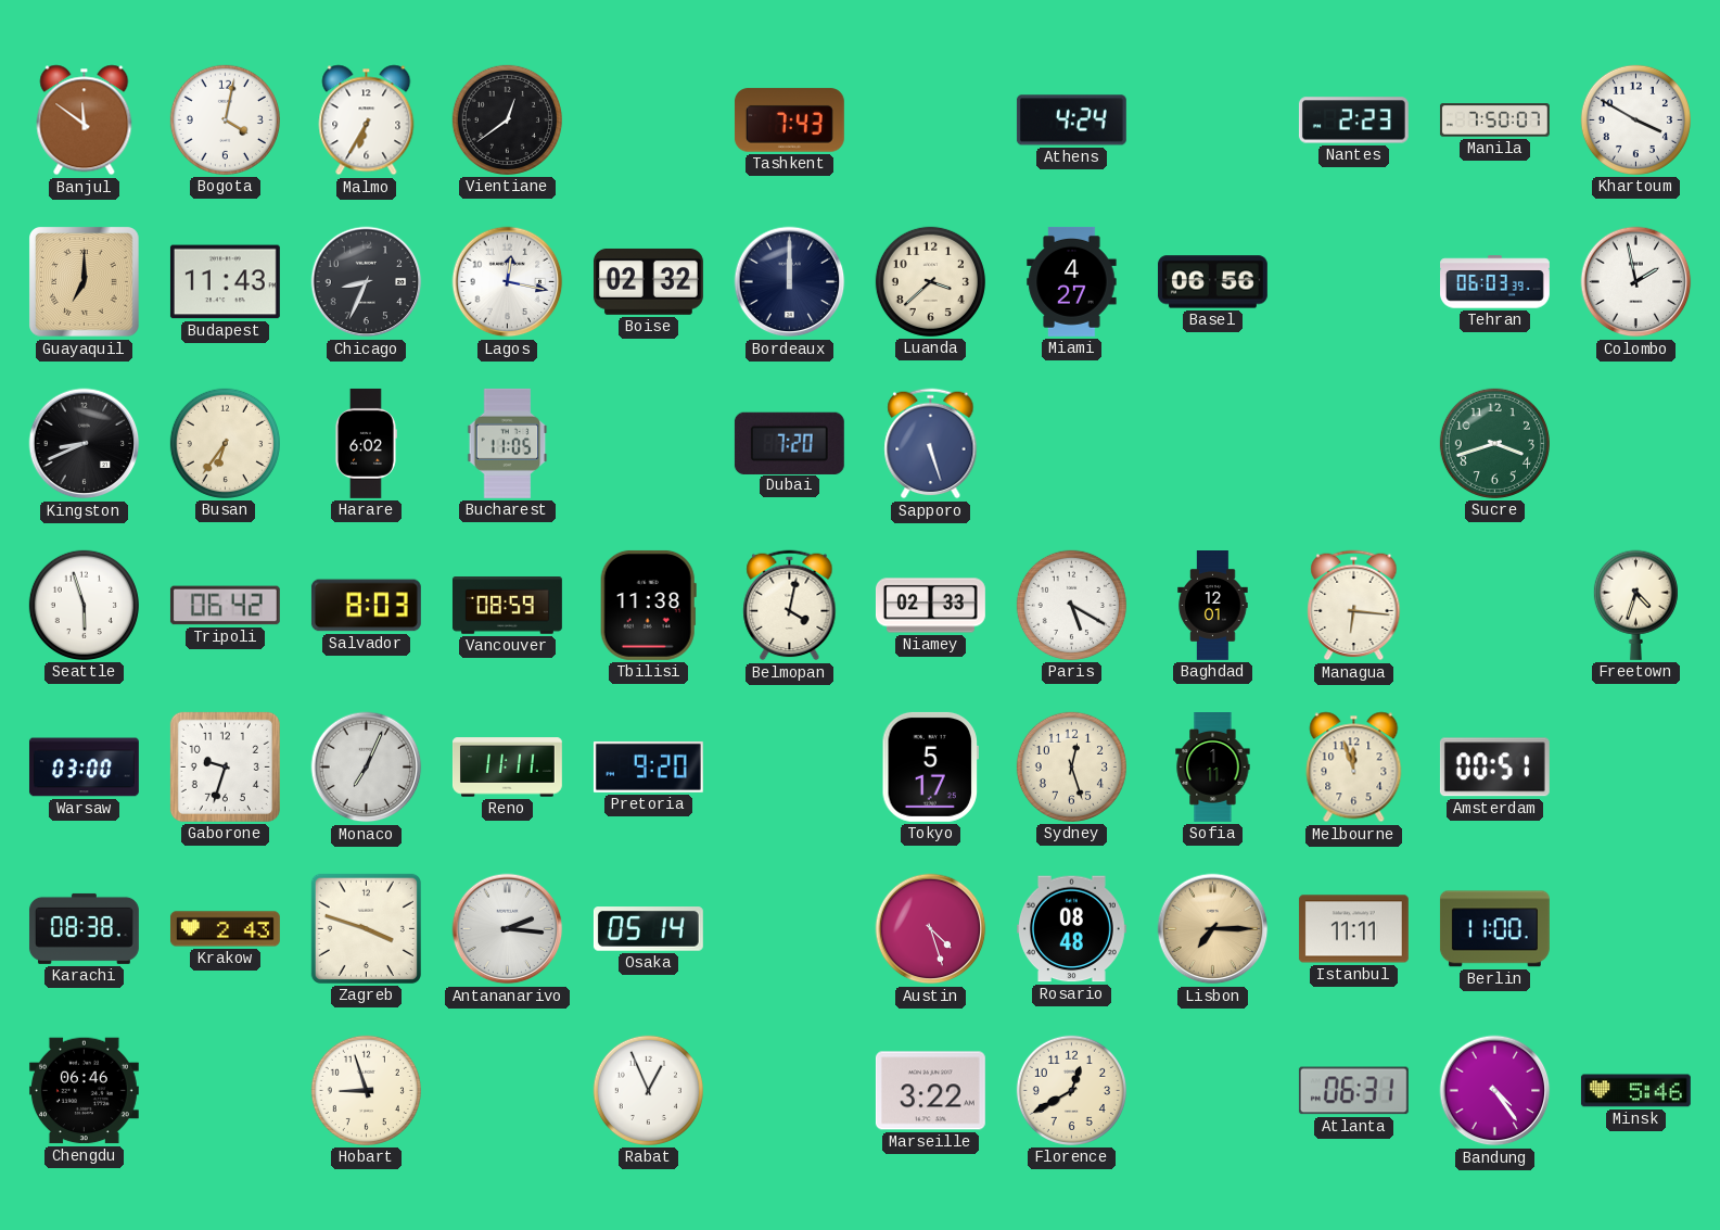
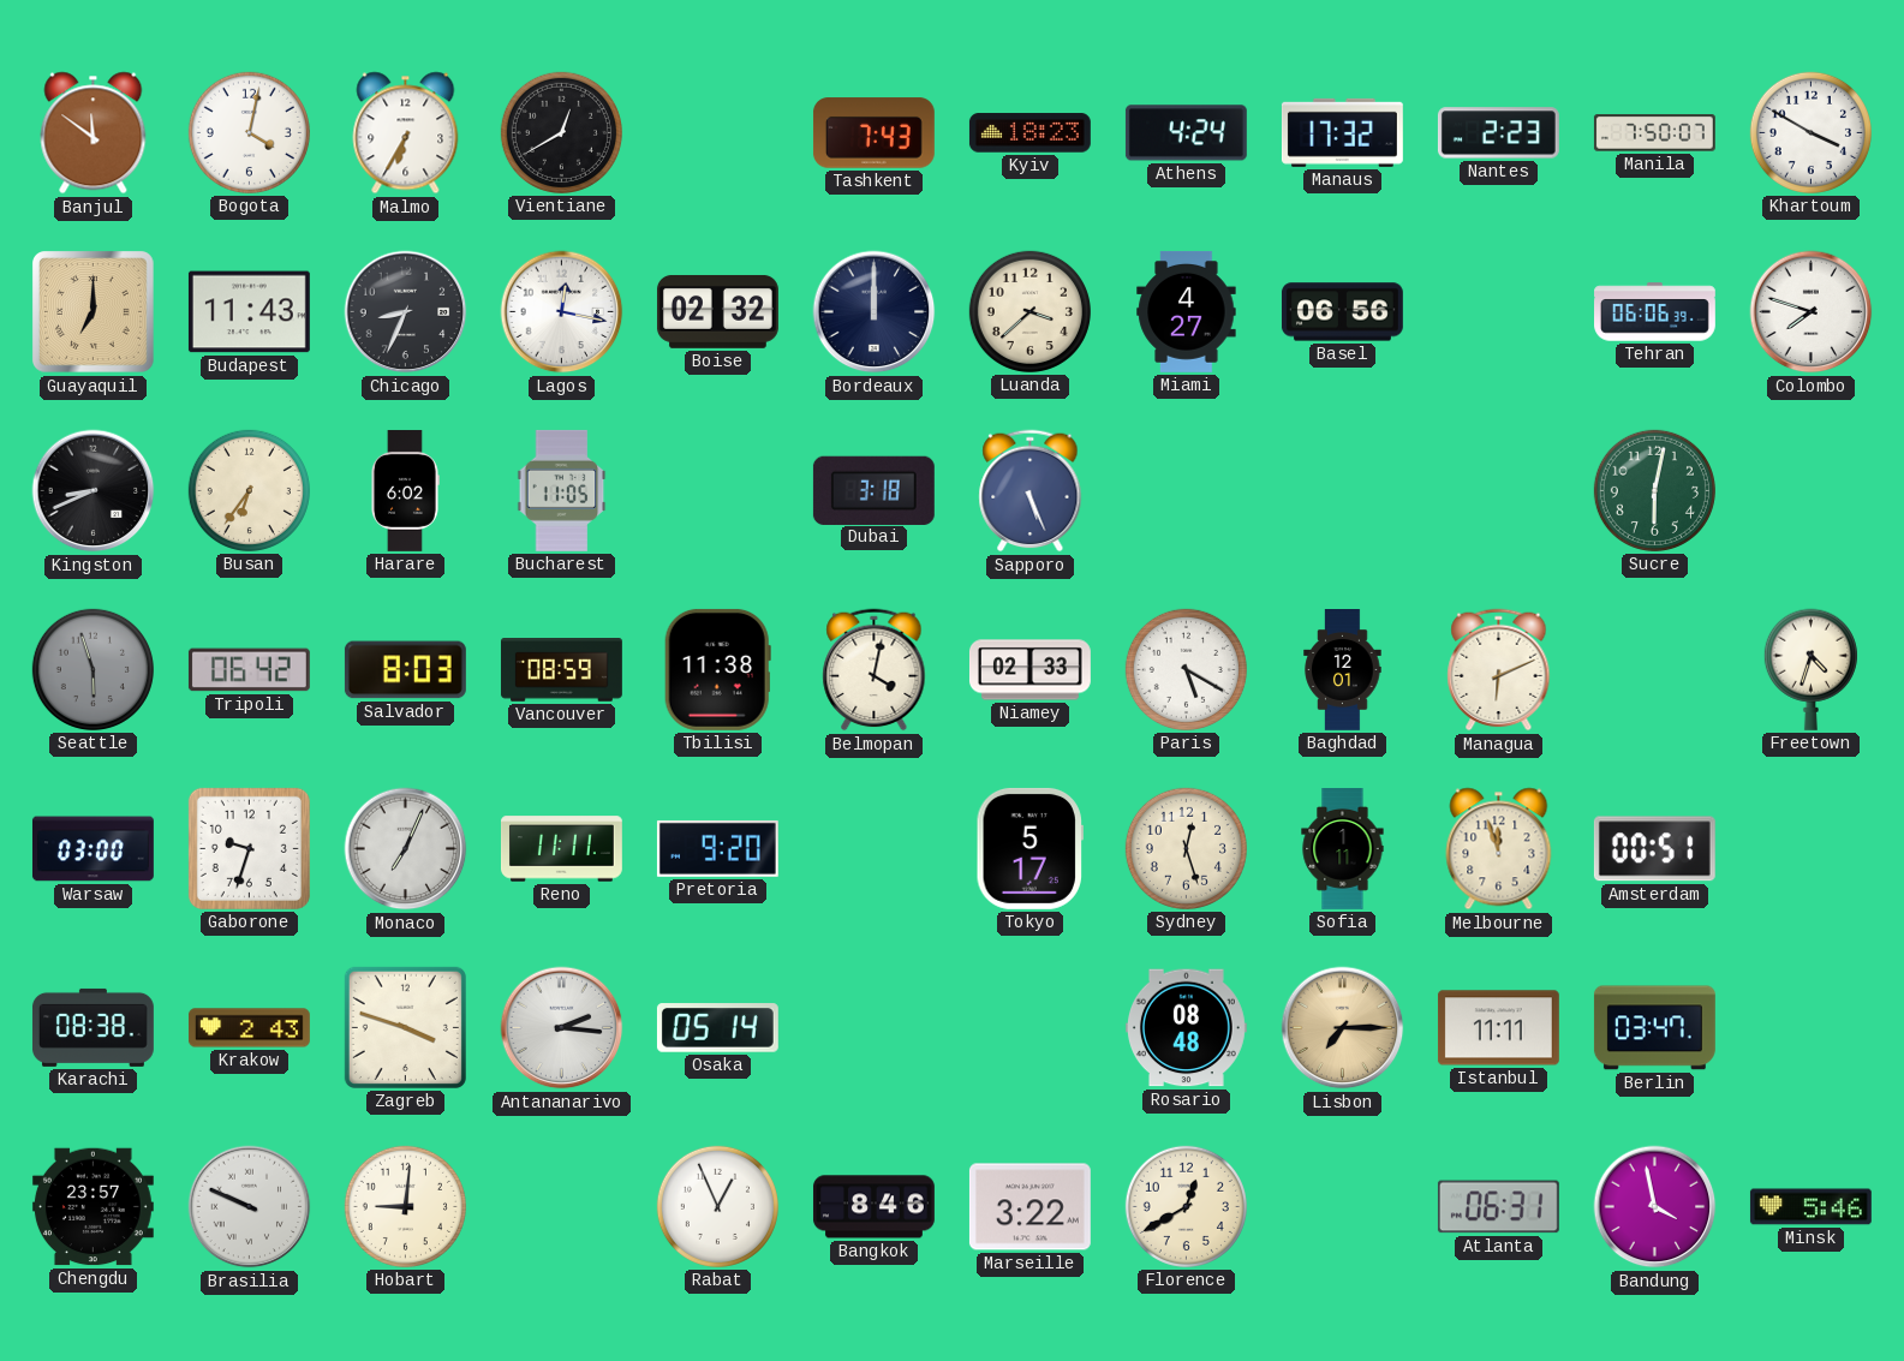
Vientiane: 12:39 -> 12:40
Kyiv: none -> 18:23
Manaus: none -> 17:32
Tehran: 06:03 -> 06:06
Colombo: 1:58 -> 7:48
Dubai: 7:20 -> 3:18
Sapporo: 5:27 -> 5:26
Sucre: 3:42 -> 6:02
Seattle dial: white -> grey
Managua: 6:16 -> 6:11
Austin: 4:27 -> none
Berlin: 11:00 -> 03:47
Chengdu: 06:46 -> 23:57
Brasilia: none -> 9:49
Hobart: 8:57 -> 9:01
Bangkok: none -> 8:46
Bandung: 4:24 -> 3:58
